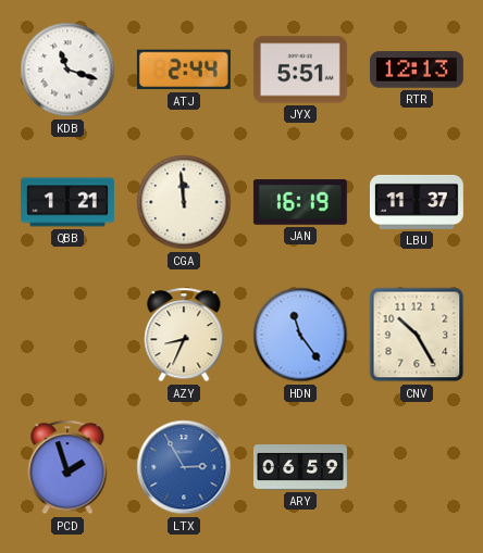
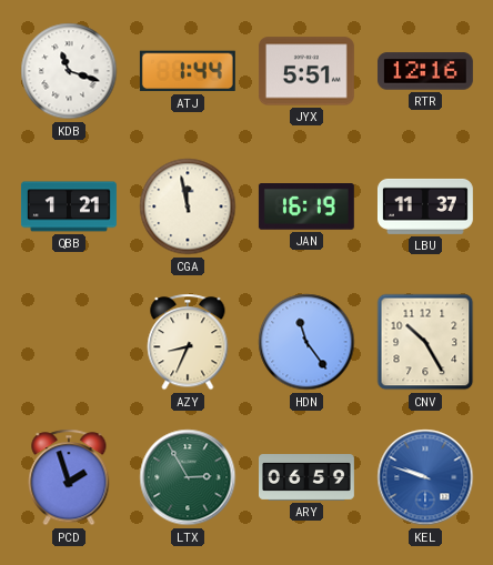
ATJ: 2:44 -> 1:44
RTR: 12:13 -> 12:16
CGA: 11:59 -> 11:58
LTX dial: blue -> green
KEL: none -> 9:48
